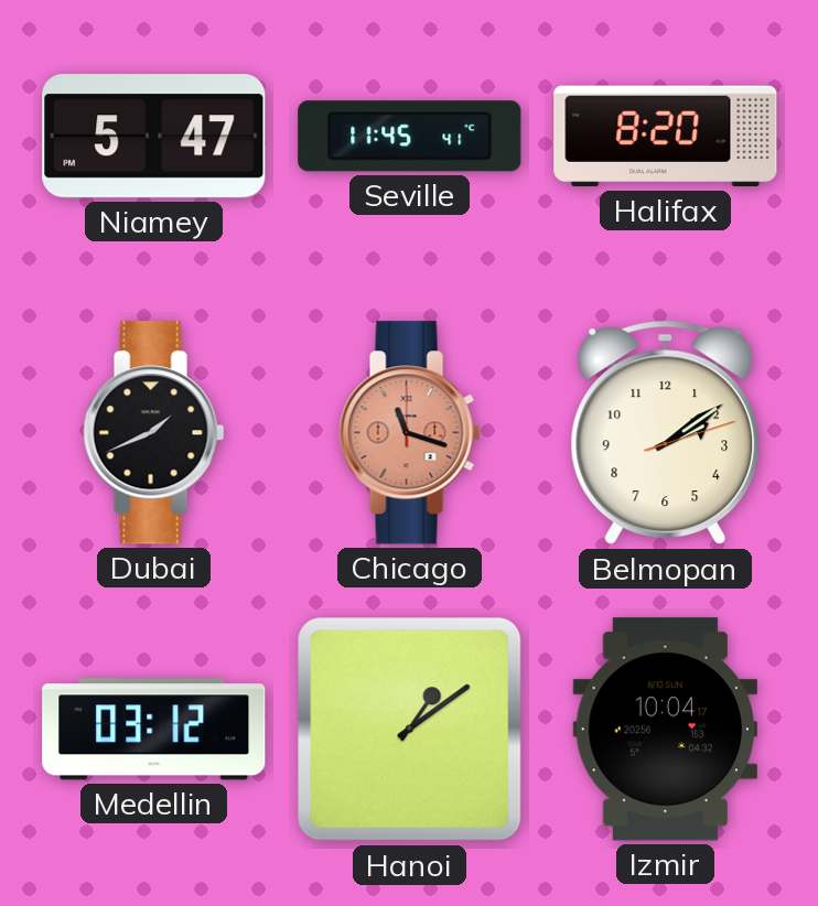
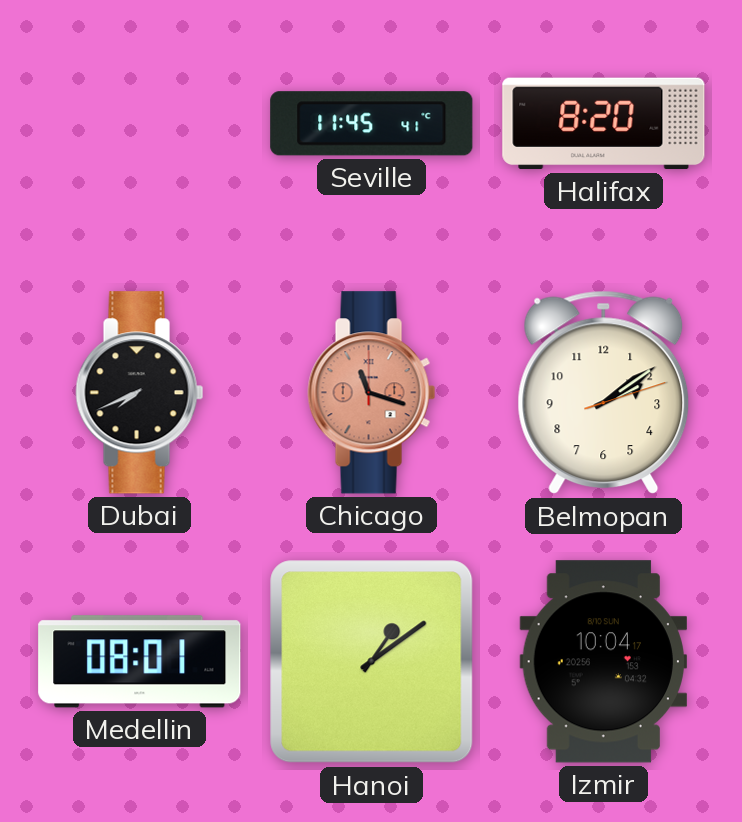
Niamey: 5:47 -> none
Dubai: 1:41 -> 7:41
Medellin: 03:12 -> 08:01
